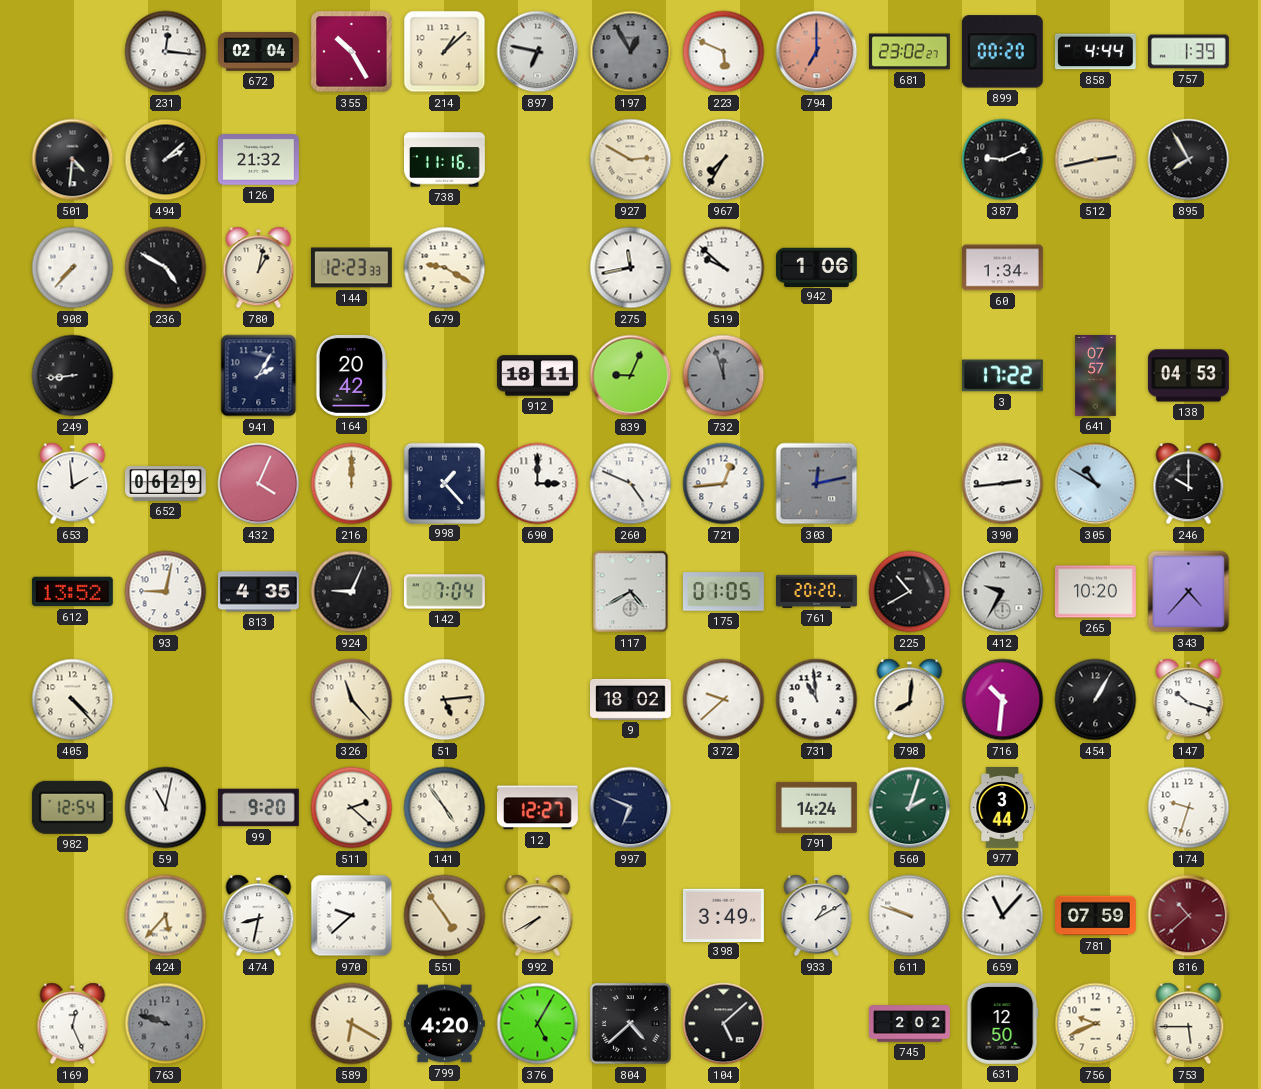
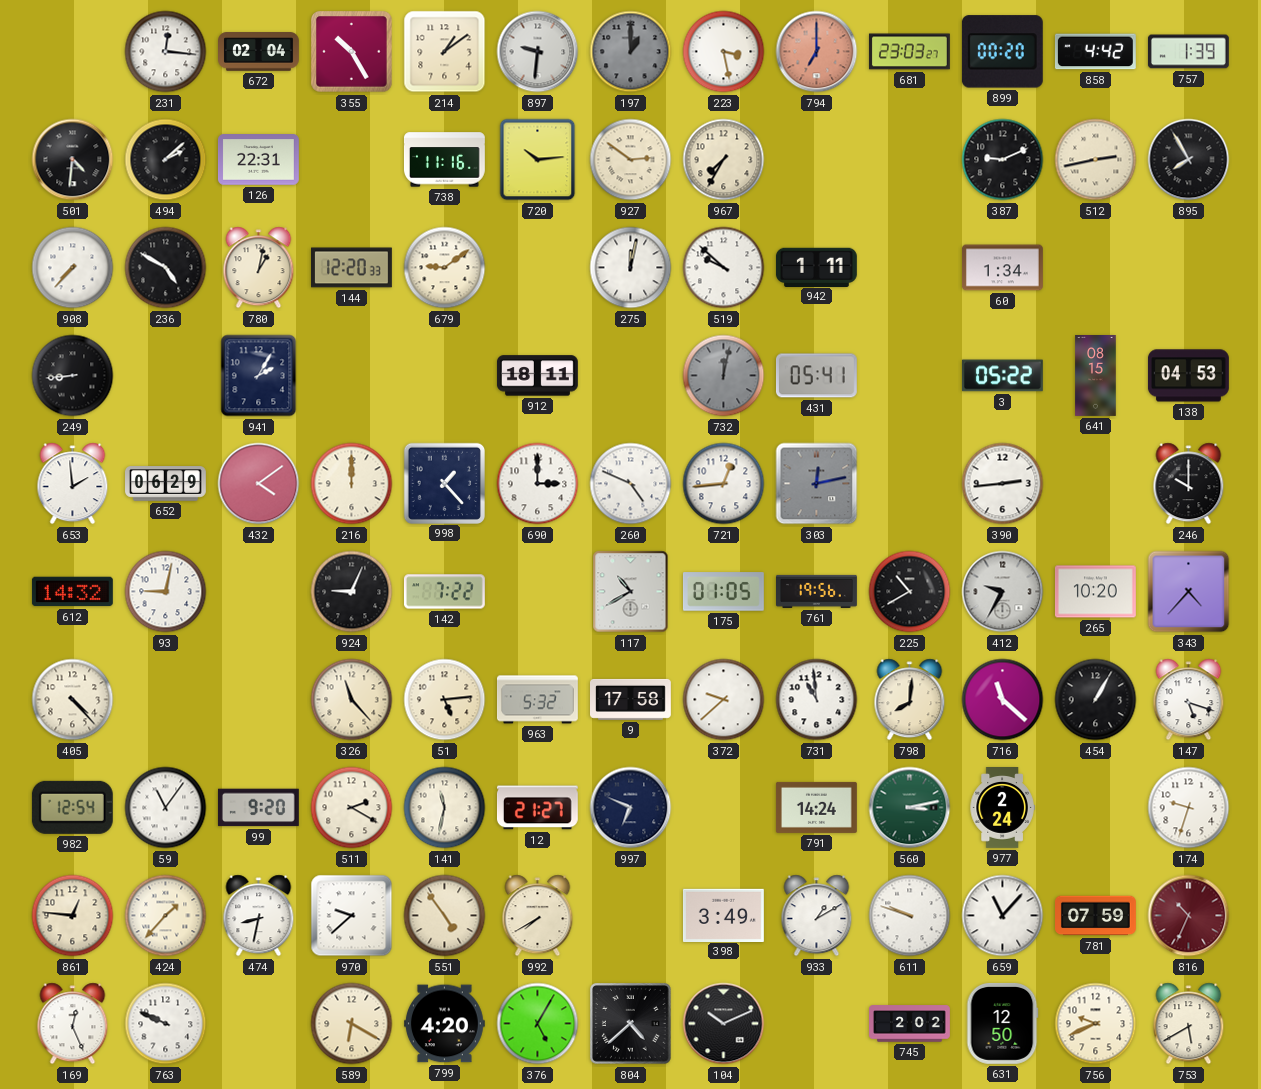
214: 1:08 -> 1:09
897: 6:47 -> 9:31
197: 12:55 -> 1:00
223: 5:49 -> 3:28
681: 23:02 -> 23:03
858: 4:44 -> 4:42
126: 21:32 -> 22:31
720: none -> 10:14
927: 2:50 -> 2:51
144: 12:23 -> 12:20
679: 9:20 -> 9:09
275: 11:43 -> 12:02
942: 1:06 -> 1:11
164: 20:42 -> none
839: 9:04 -> none
732: 11:57 -> 12:02
431: none -> 05:41
3: 17:22 -> 05:22
641: 07:57 -> 08:15
432: 4:04 -> 4:09
305: 10:50 -> none
612: 13:52 -> 14:32
813: 4:35 -> none
142: 7:04 -> 7:22
117: 4:40 -> 10:40
761: 20:20 -> 19:56
963: none -> 5:32
9: 18:02 -> 17:58
716: 10:31 -> 11:22
147: 10:18 -> 5:18
59: 11:02 -> 11:06
511: 2:22 -> 2:20
141: 4:54 -> 11:32
12: 12:27 -> 21:27
560: 2:03 -> 3:13
977: 3:44 -> 2:24
861: none -> 12:46
424: 5:37 -> 1:37
816: 10:38 -> 10:34
763: 9:48 -> 9:49
763 dial: grey -> white
104: 5:08 -> 10:11
753: 5:45 -> 5:40
